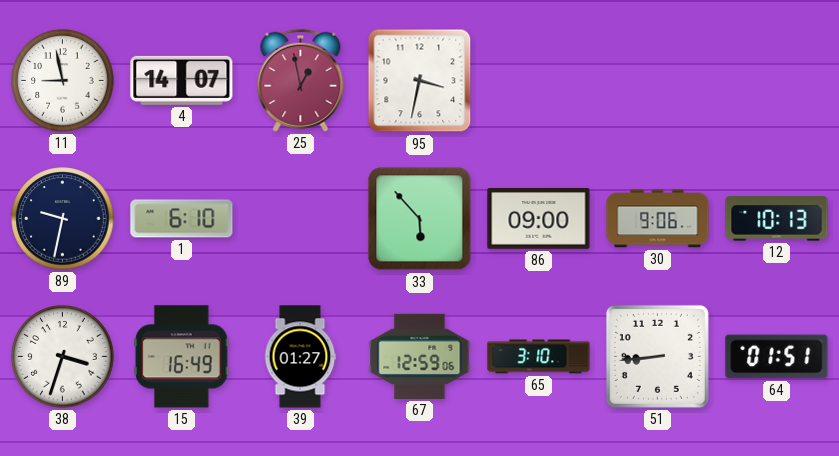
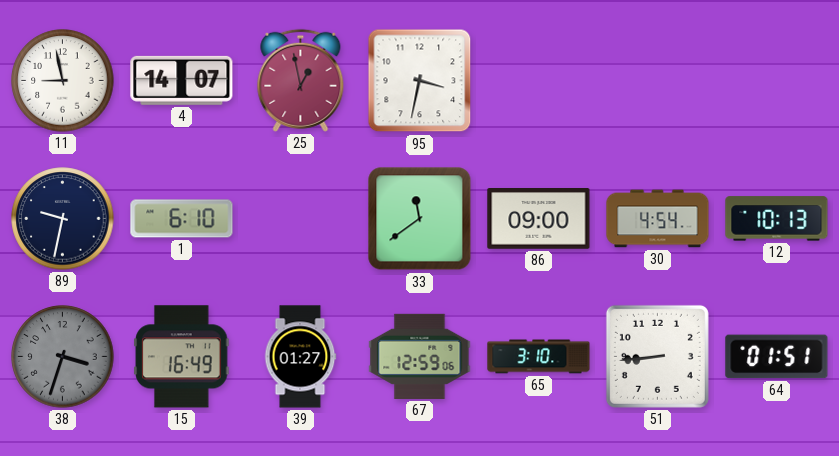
33: 5:53 -> 11:39
30: 9:06 -> 4:54
38 dial: white -> grey
